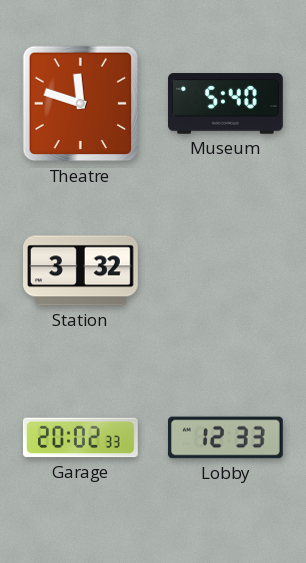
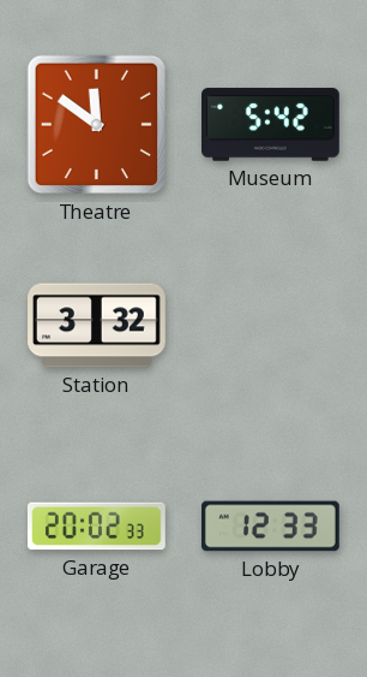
Theatre: 11:48 -> 11:51
Museum: 5:40 -> 5:42
